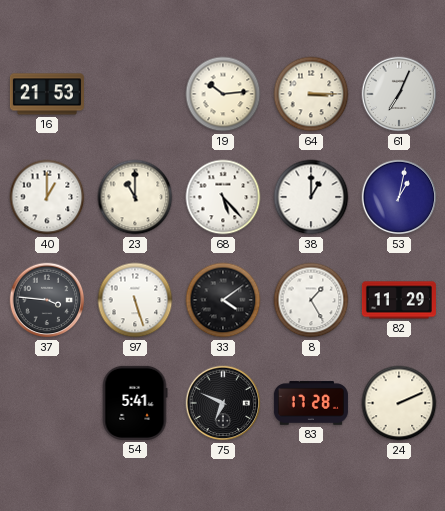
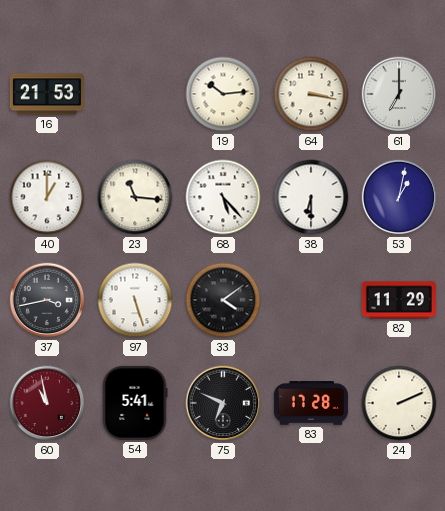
64: 3:15 -> 3:17
61: 7:04 -> 7:00
23: 11:00 -> 11:16
38: 1:00 -> 6:30
37: 3:46 -> 3:43
8: 1:25 -> none
60: none -> 10:58
